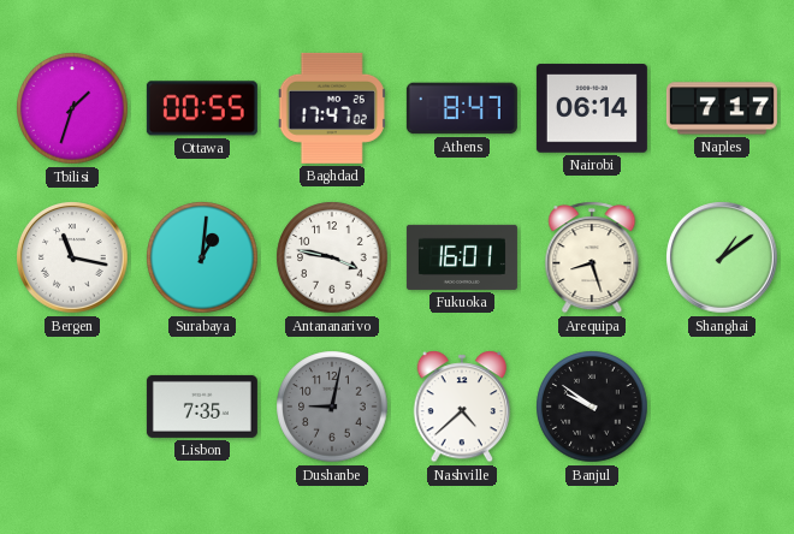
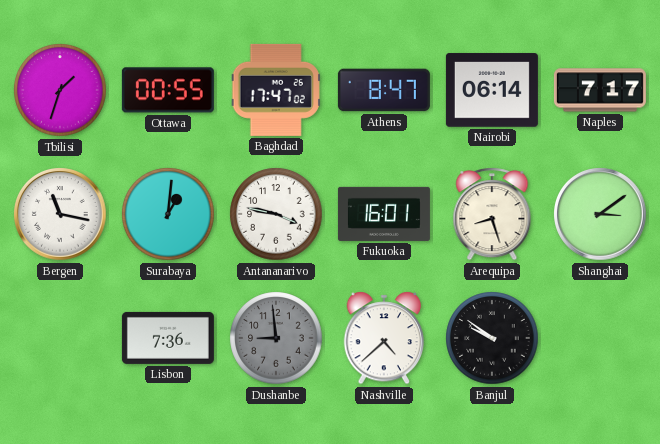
Shanghai: 1:09 -> 3:09
Lisbon: 7:35 -> 7:36
Dushanbe: 9:02 -> 8:59
